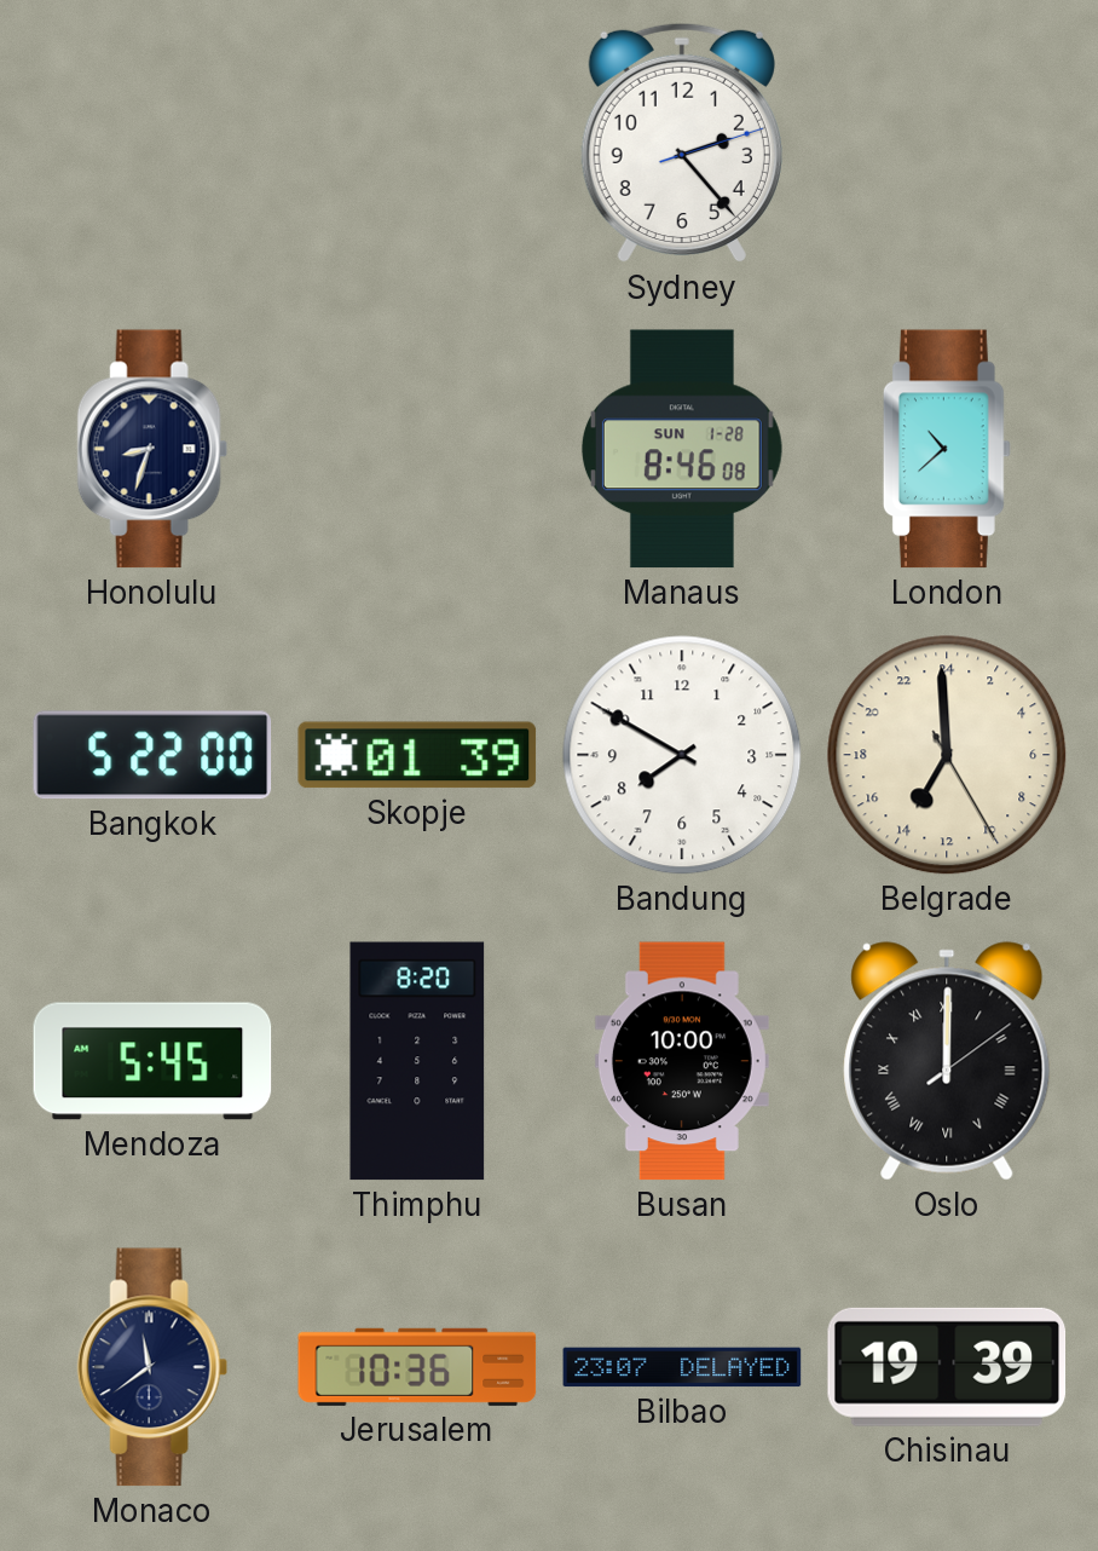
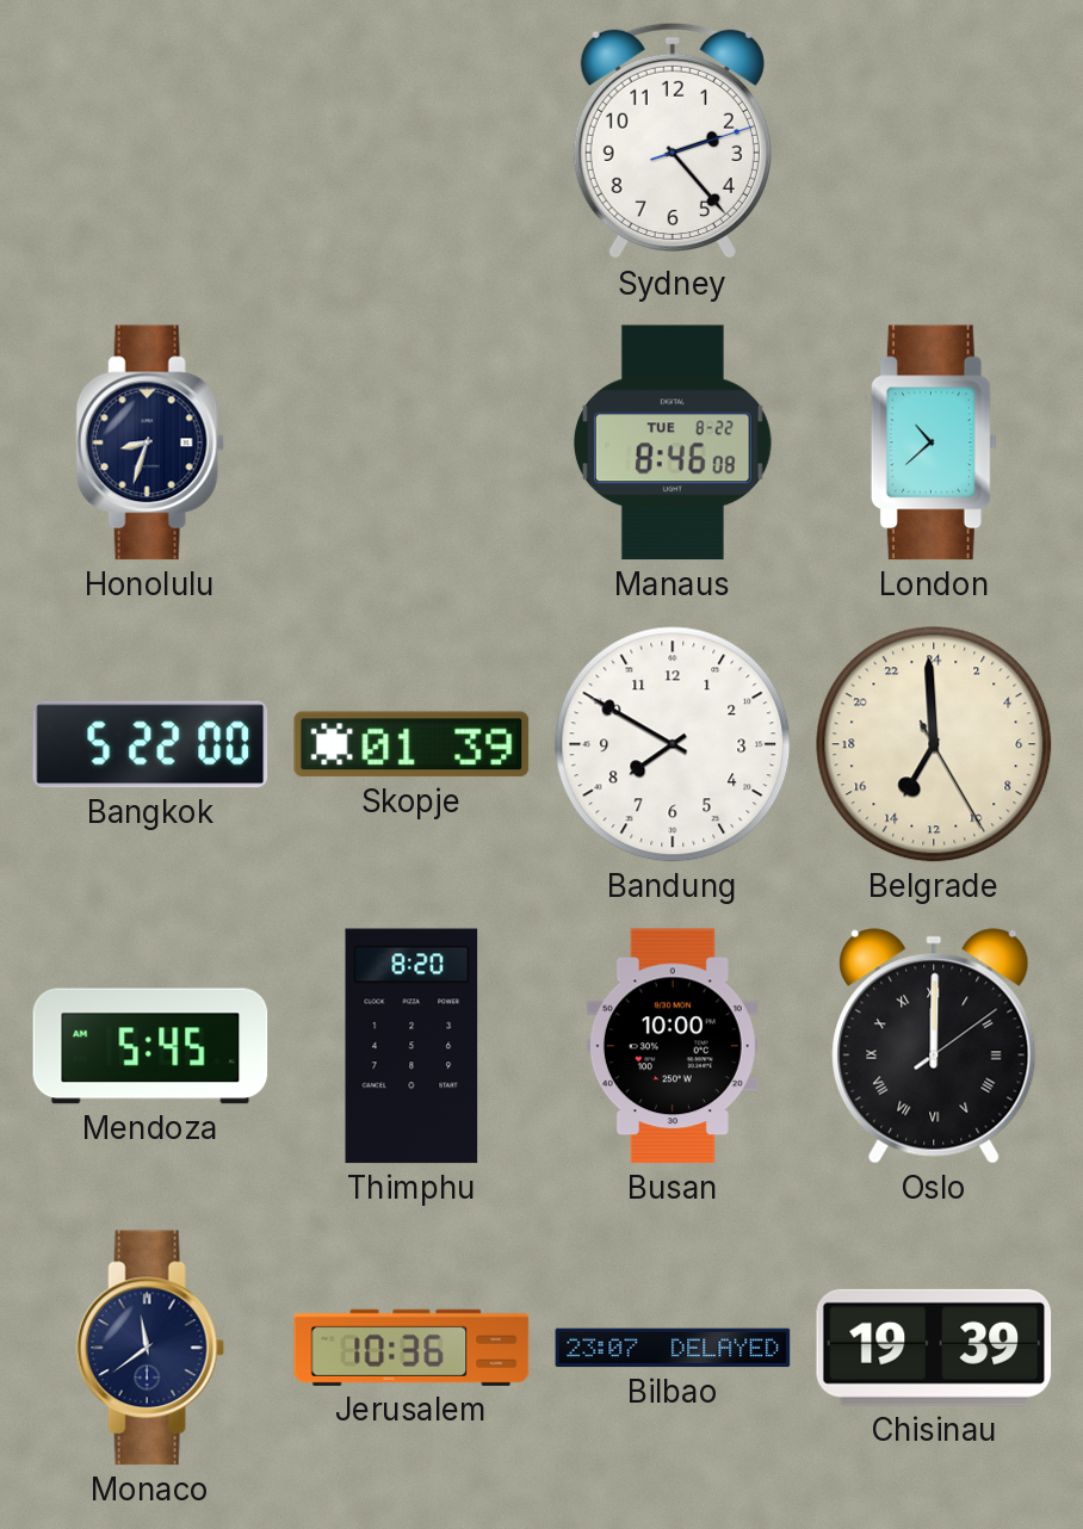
Manaus date: SUN 1-28 -> TUE 8-22
